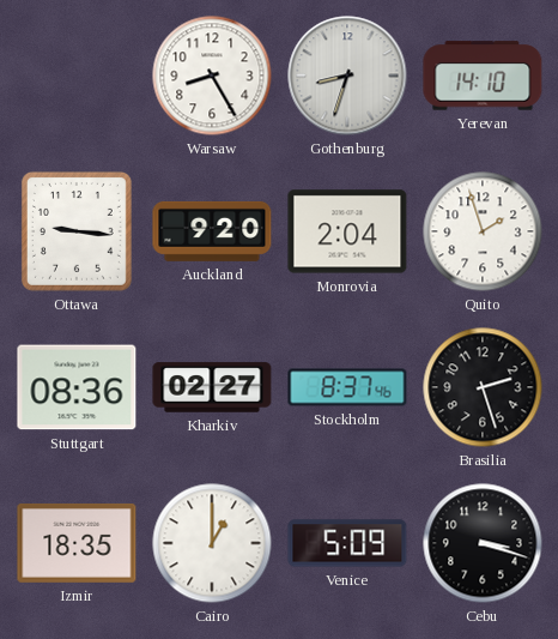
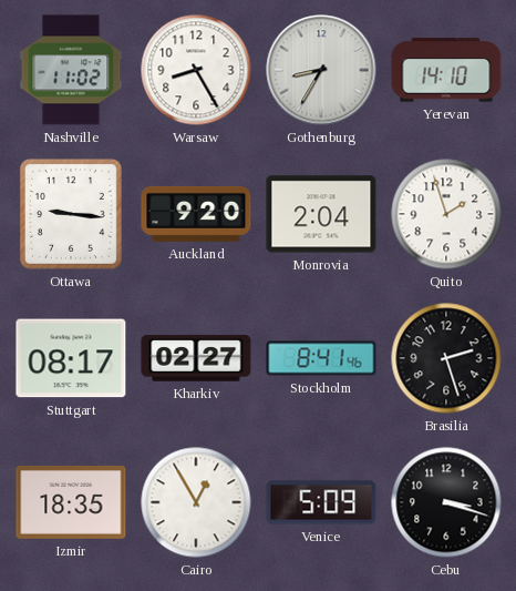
Nashville: none -> 11:02
Gothenburg: 8:33 -> 8:35
Stuttgart: 08:36 -> 08:17
Stockholm: 8:37 -> 8:41
Cairo: 1:00 -> 12:55
